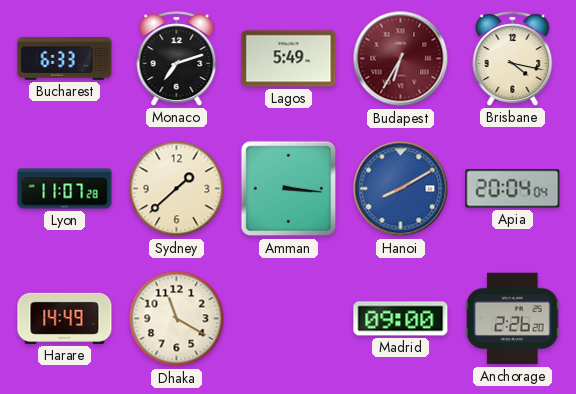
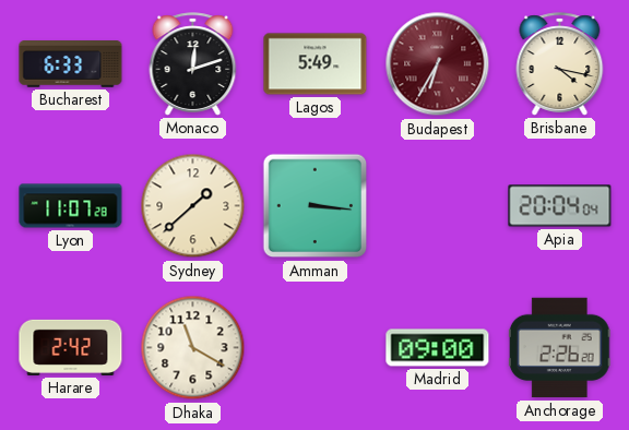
Monaco: 7:12 -> 12:12
Hanoi: 8:10 -> none
Harare: 14:49 -> 2:42
